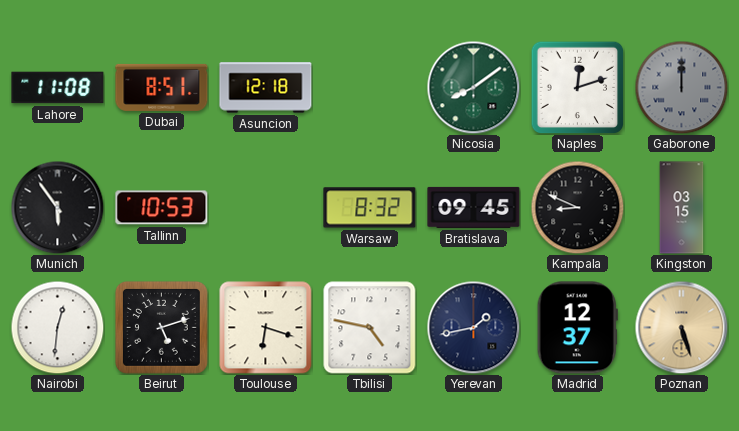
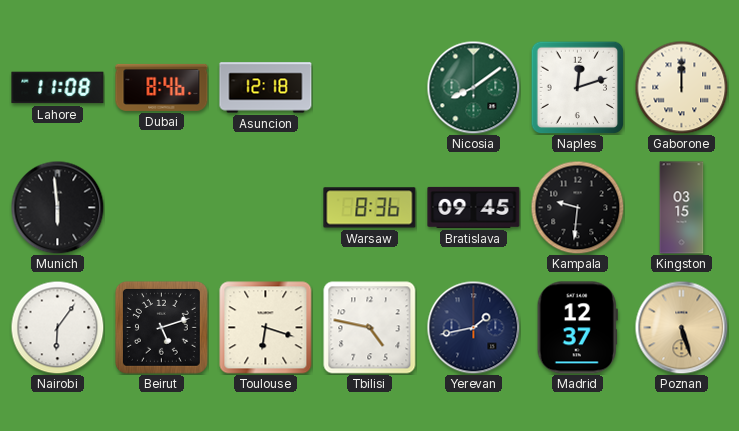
Dubai: 8:51 -> 8:46
Gaborone dial: grey -> cream
Munich: 5:54 -> 5:59
Tallinn: 10:53 -> none
Warsaw: 8:32 -> 8:36
Kampala: 8:49 -> 9:31
Nairobi: 12:31 -> 6:06
